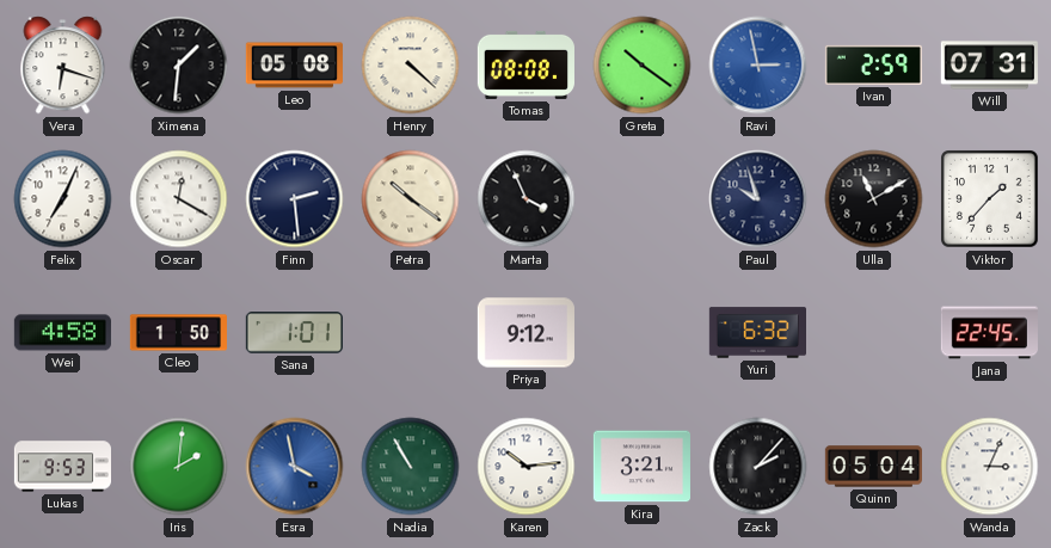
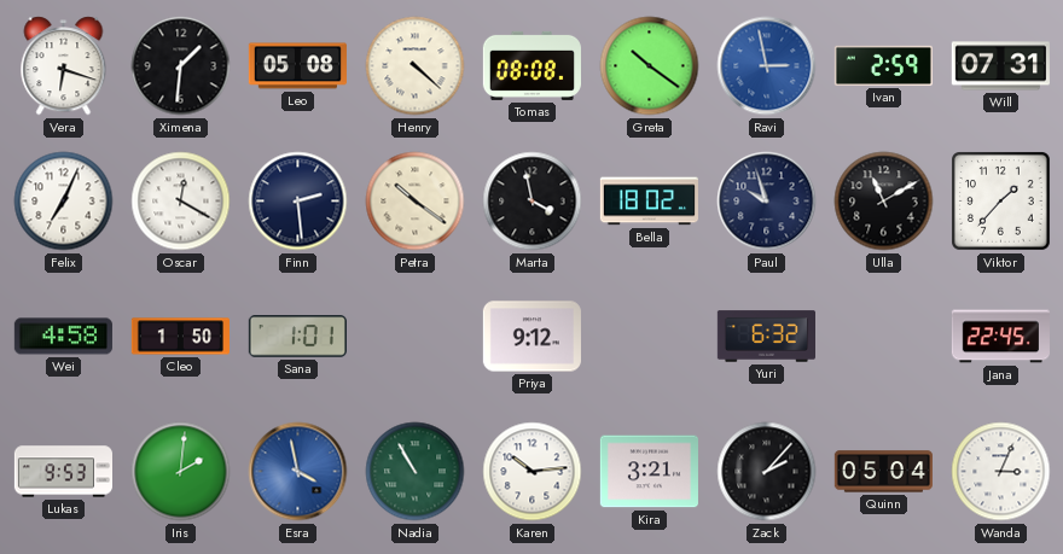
Marta: 3:56 -> 3:58
Bella: none -> 18:02
